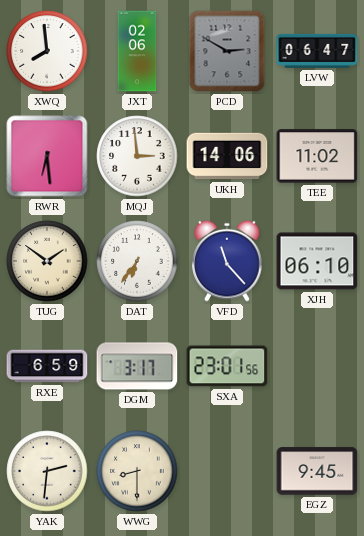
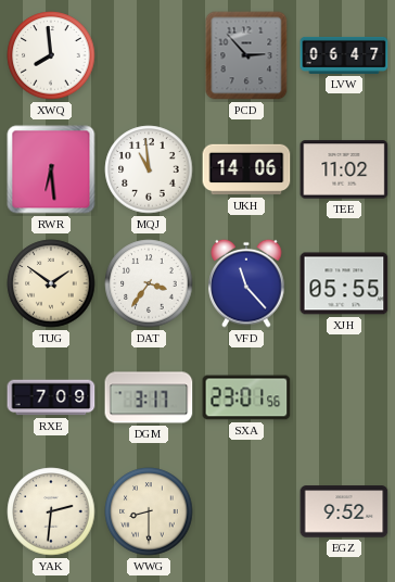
JXT: 02:06 -> none
PCD: 2:50 -> 2:53
MQJ: 2:59 -> 10:59
DAT: 6:36 -> 3:36
XJH: 06:10 -> 05:55
RXE: 6:59 -> 7:09
EGZ: 9:45 -> 9:52
